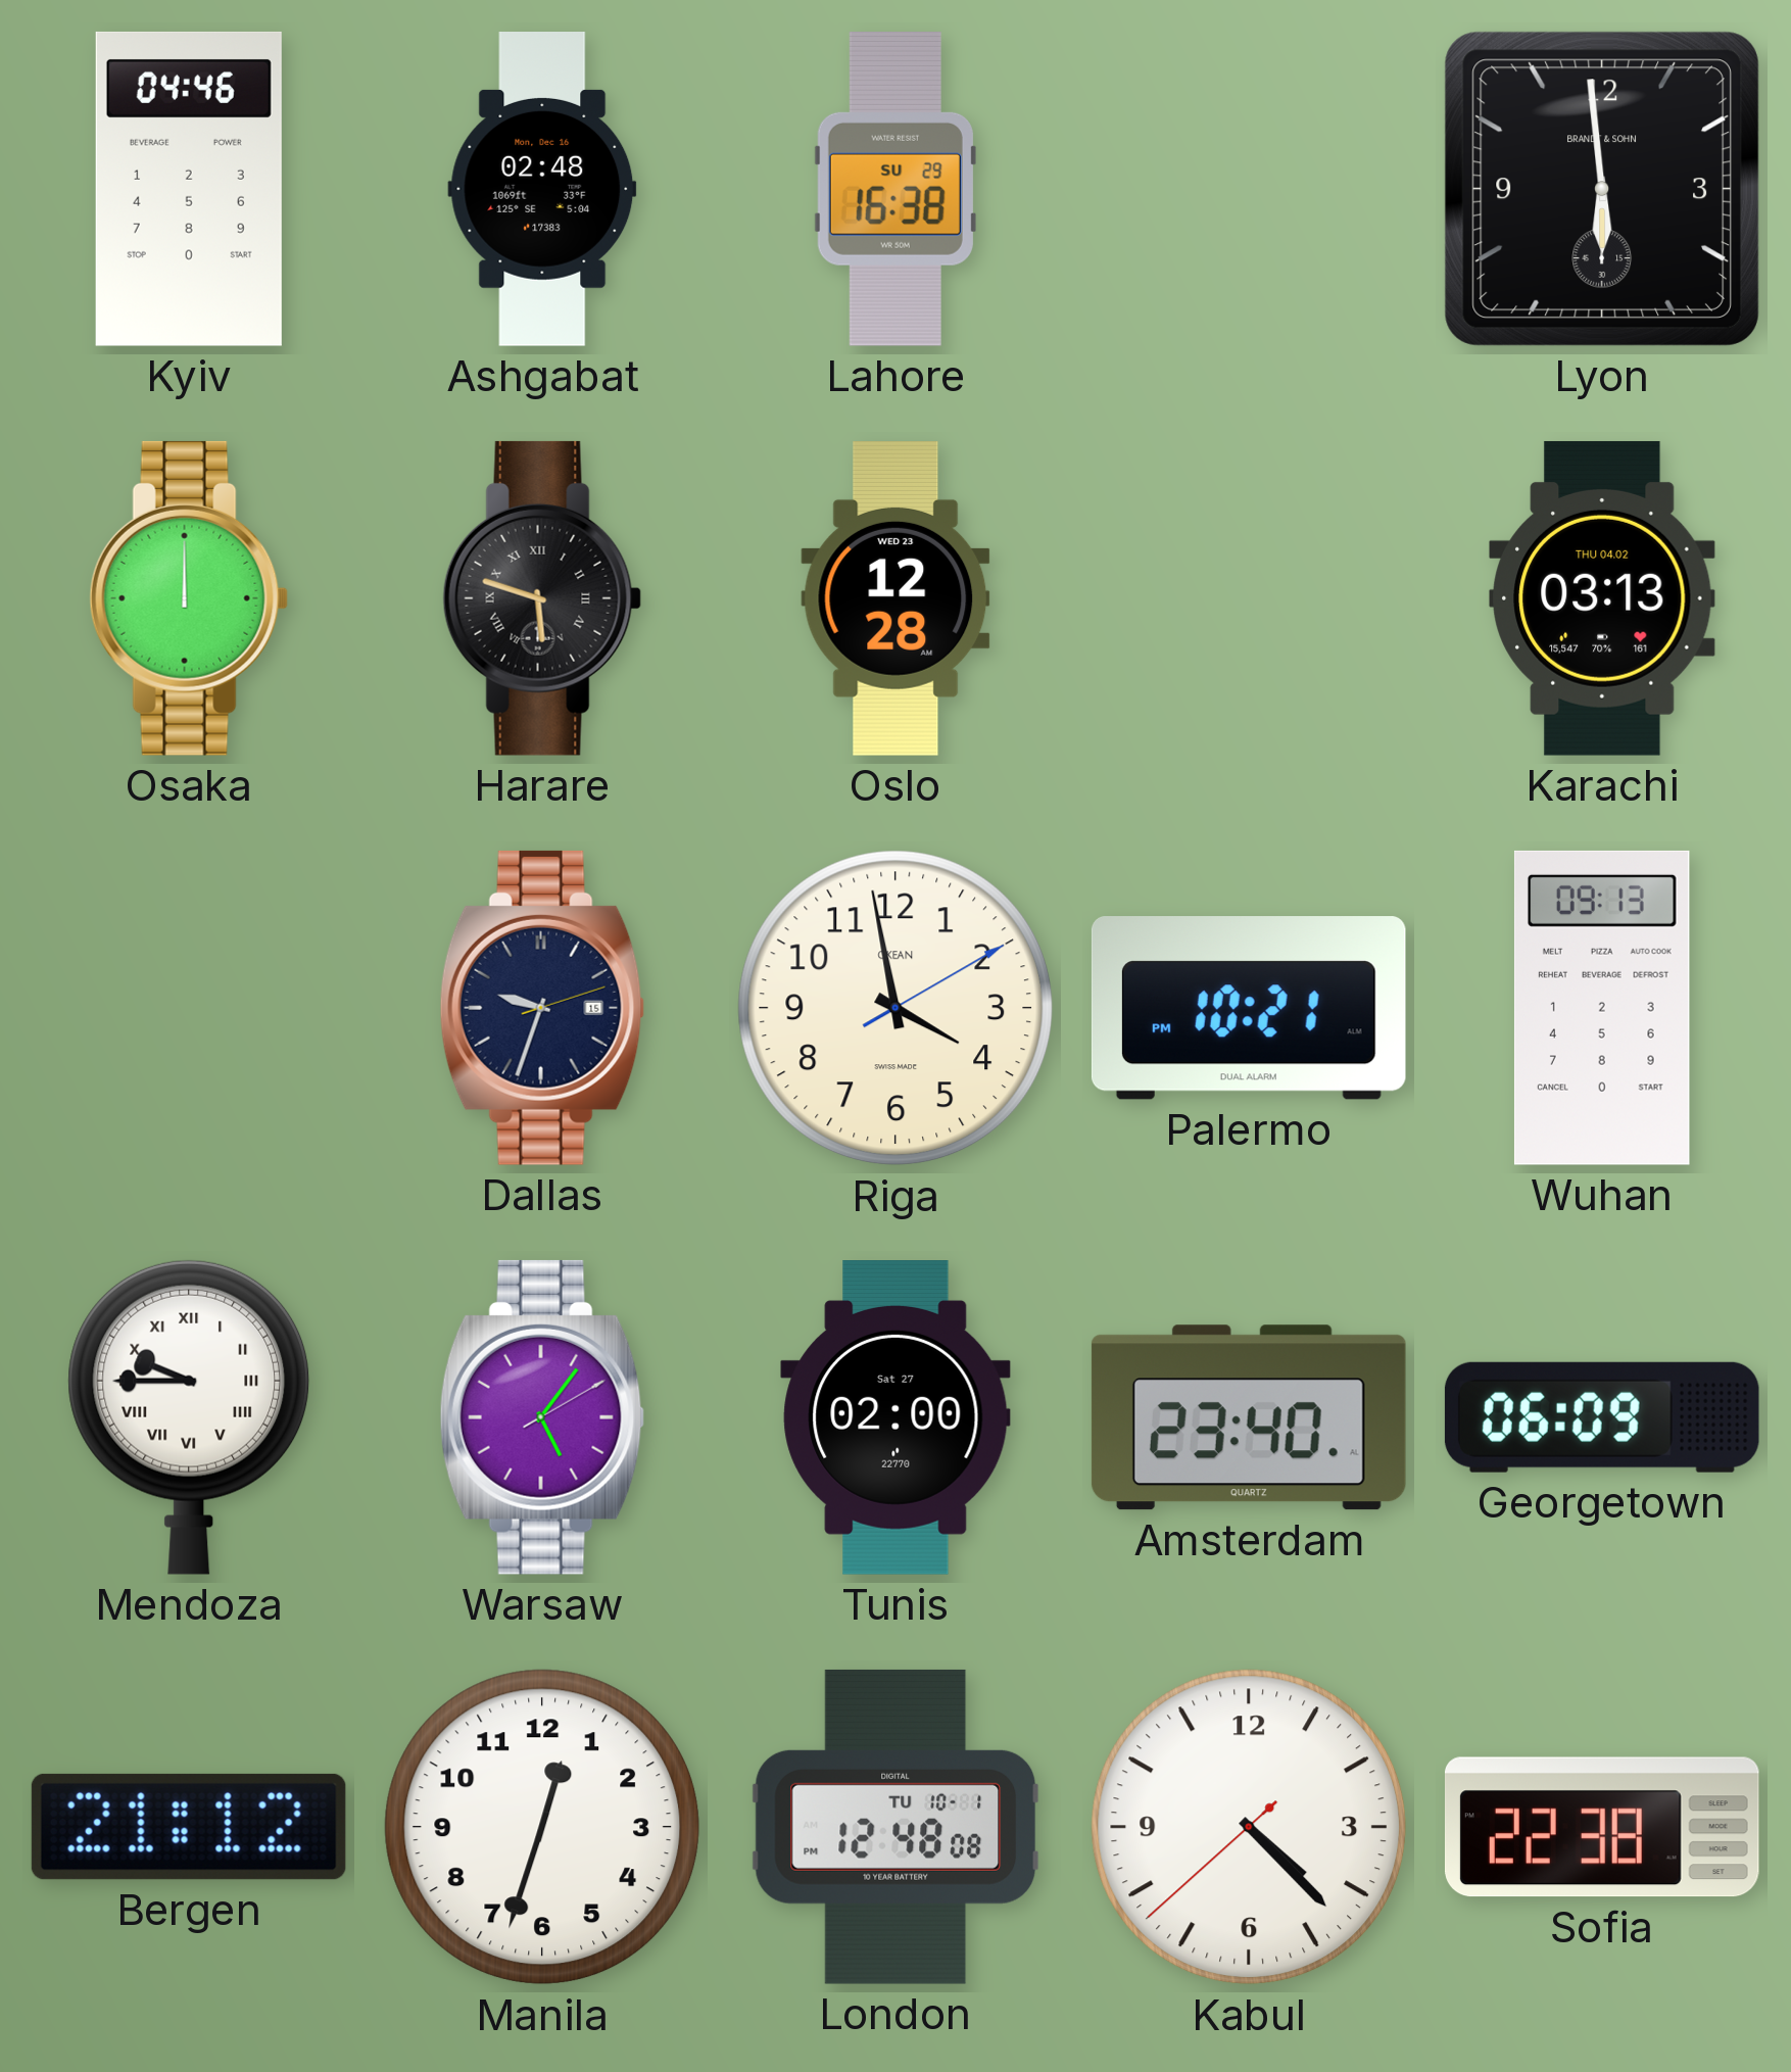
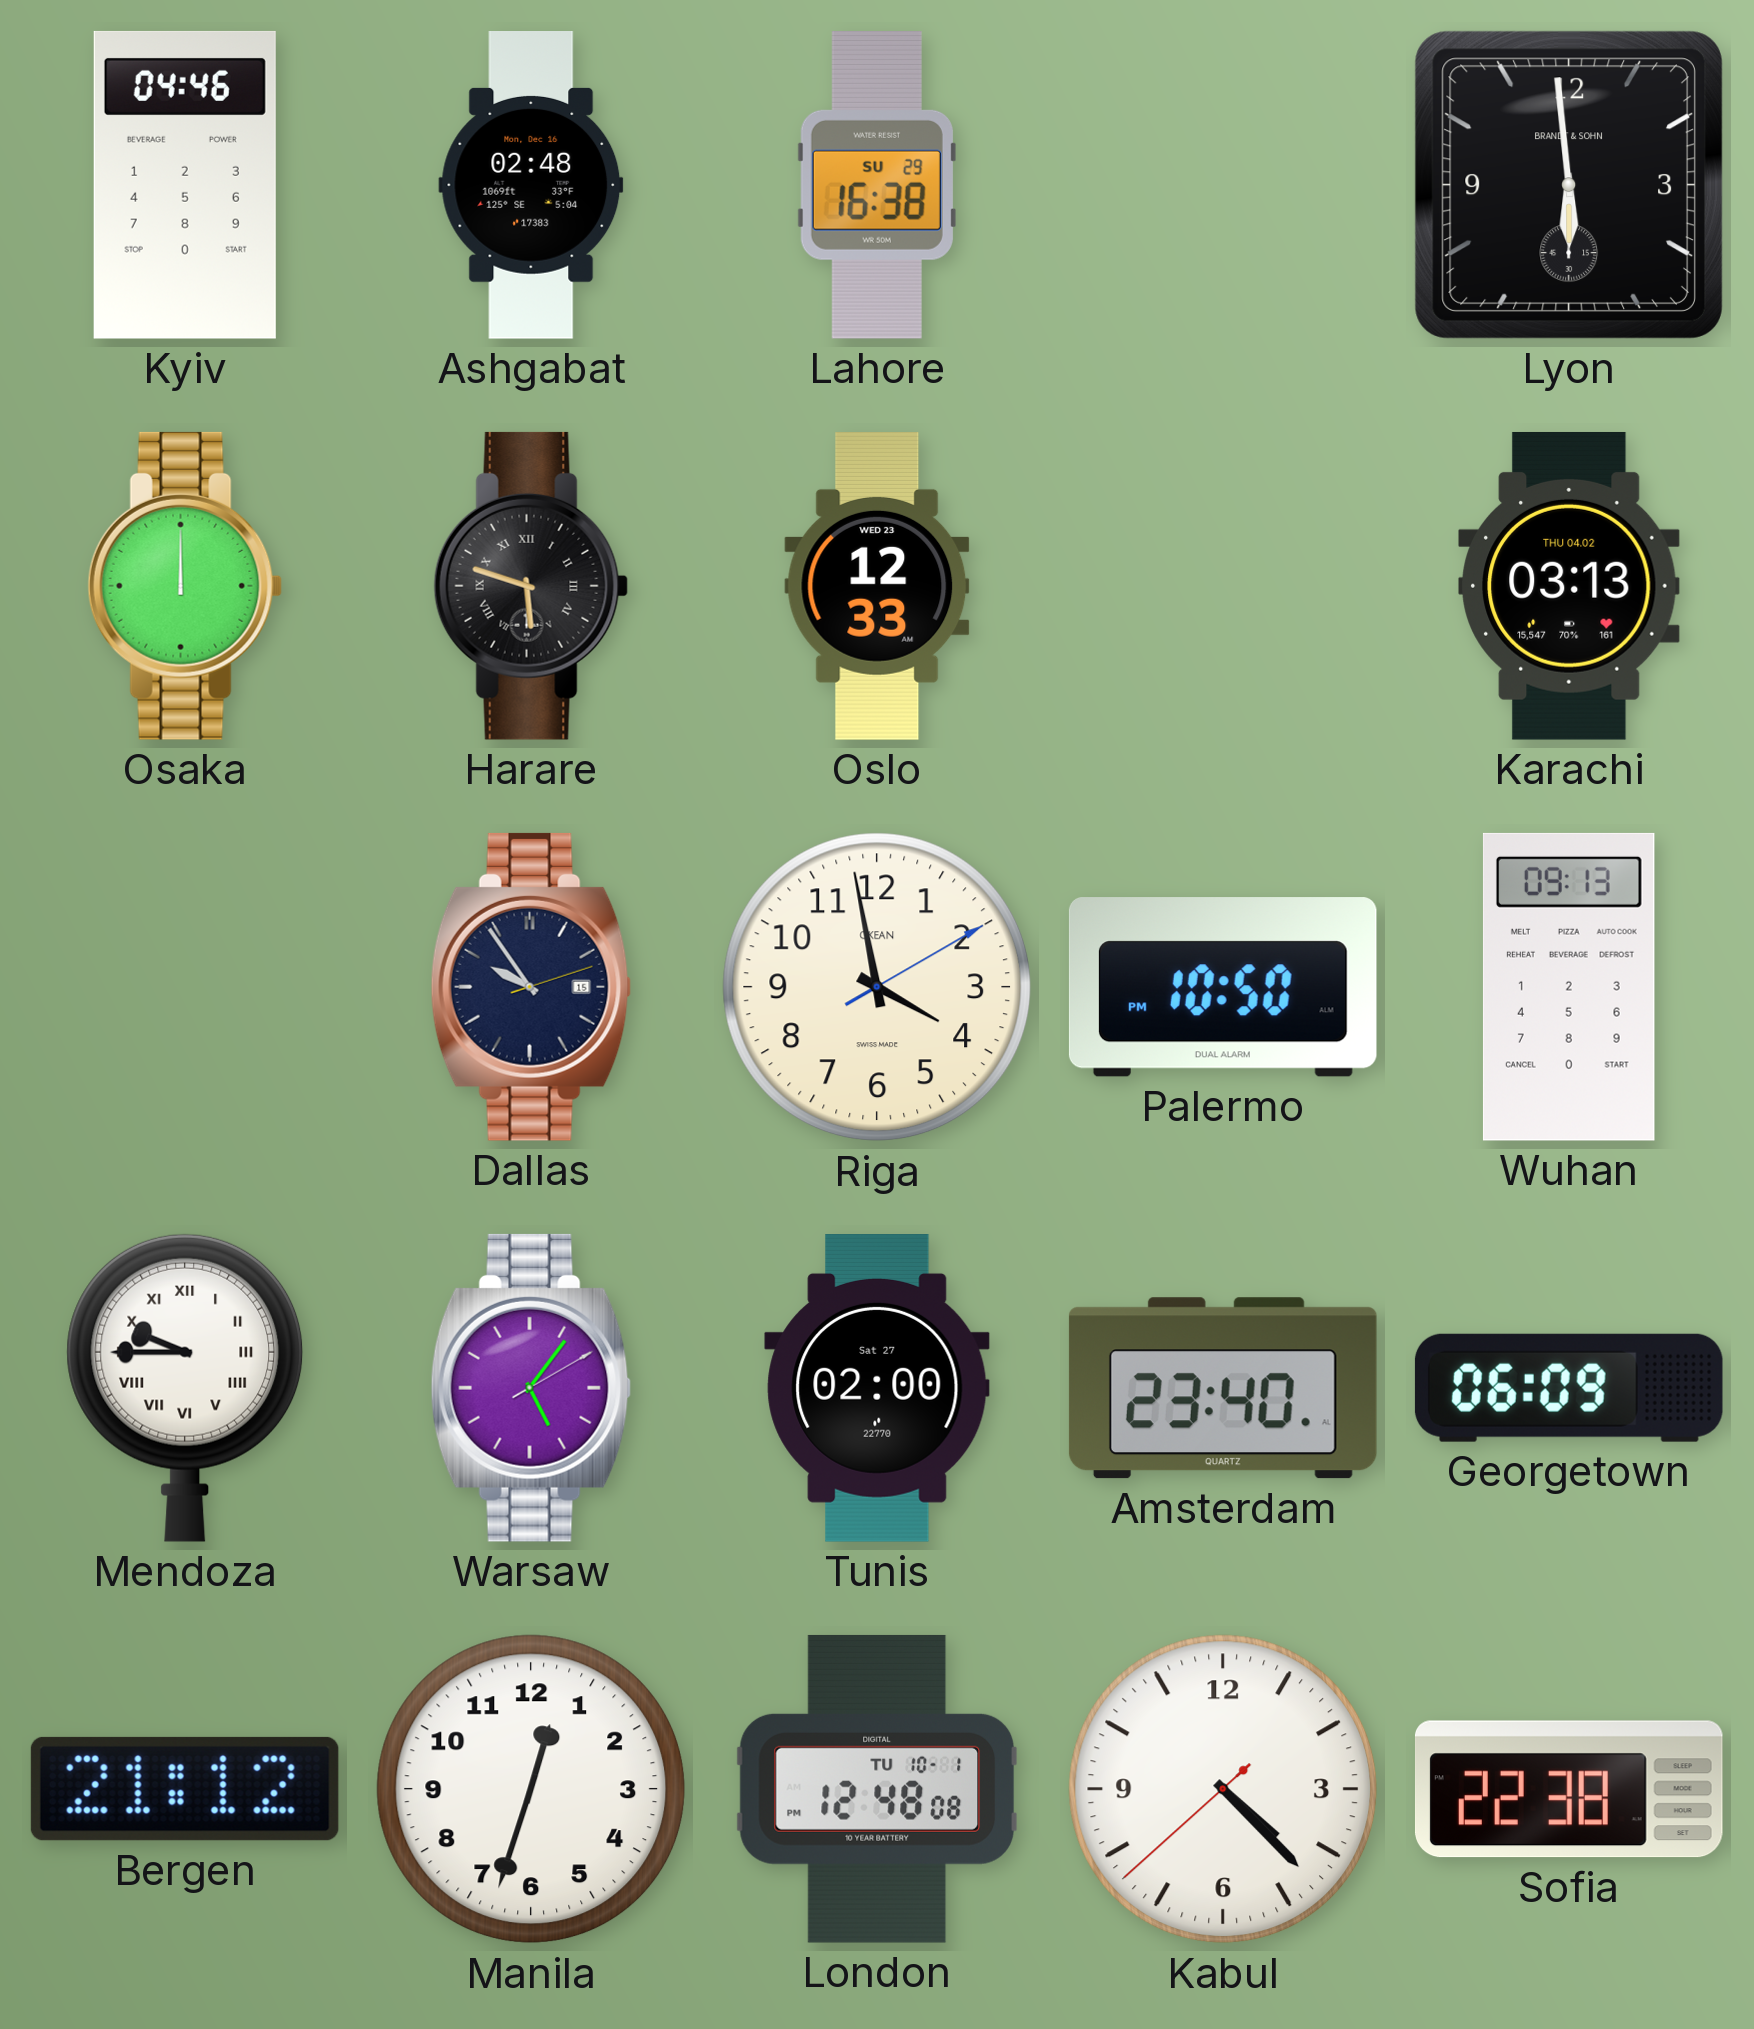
Oslo: 12:28 -> 12:33
Dallas: 9:33 -> 9:54
Palermo: 10:21 -> 10:50
